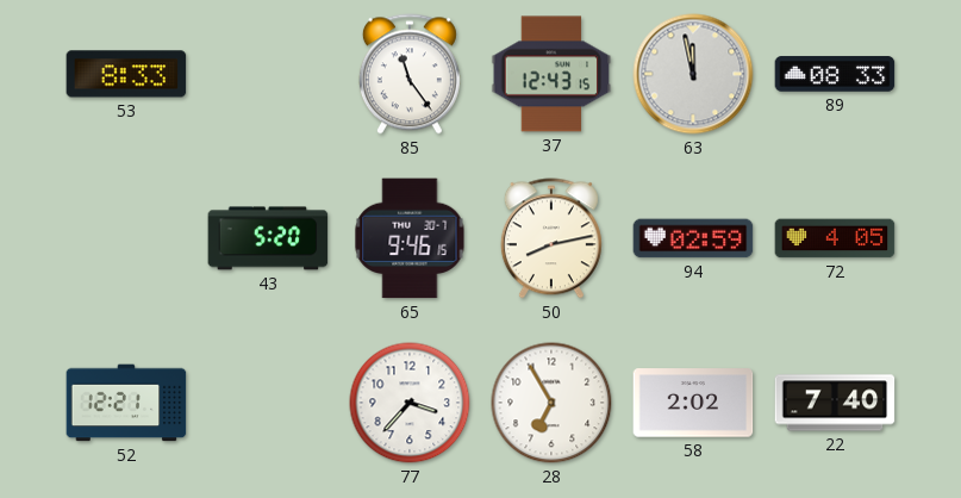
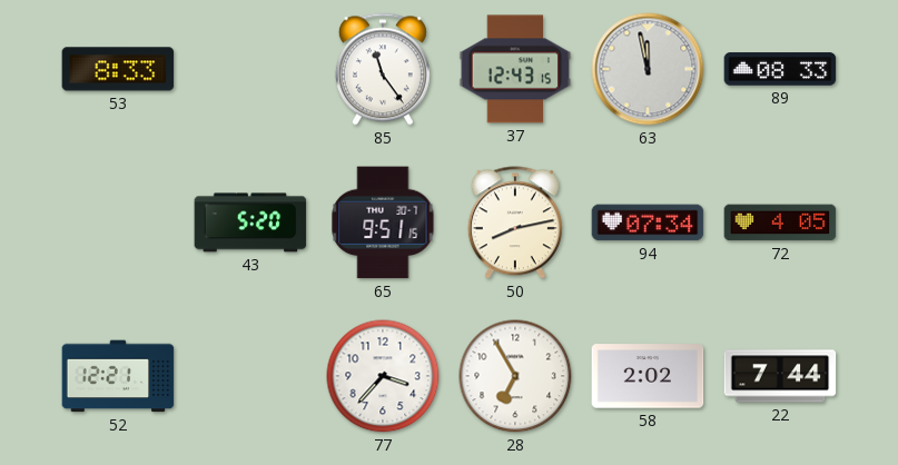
65: 9:46 -> 9:51
94: 02:59 -> 07:34
22: 7:40 -> 7:44
